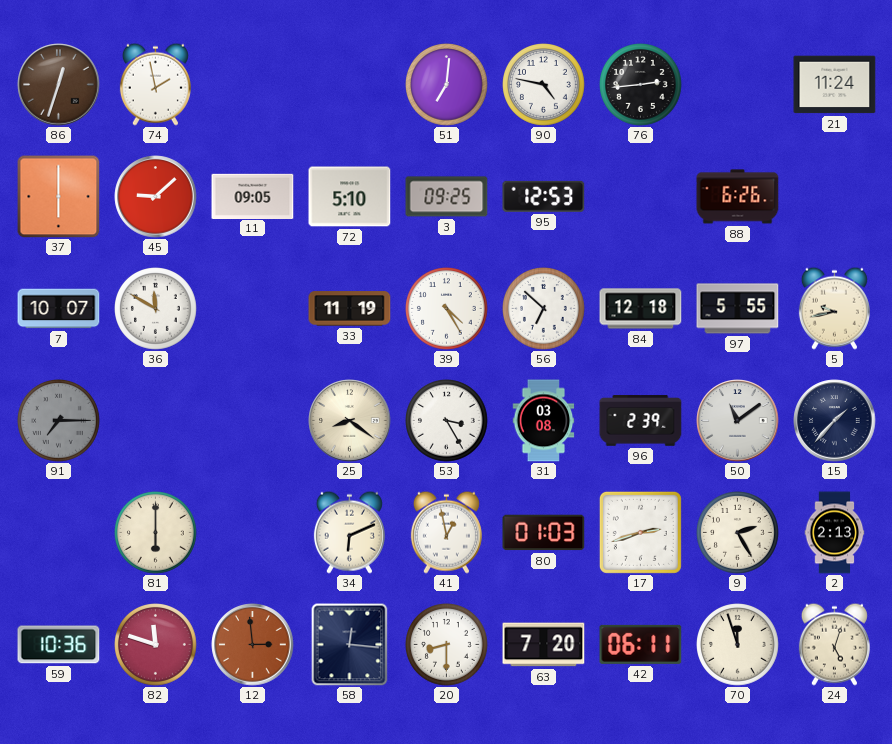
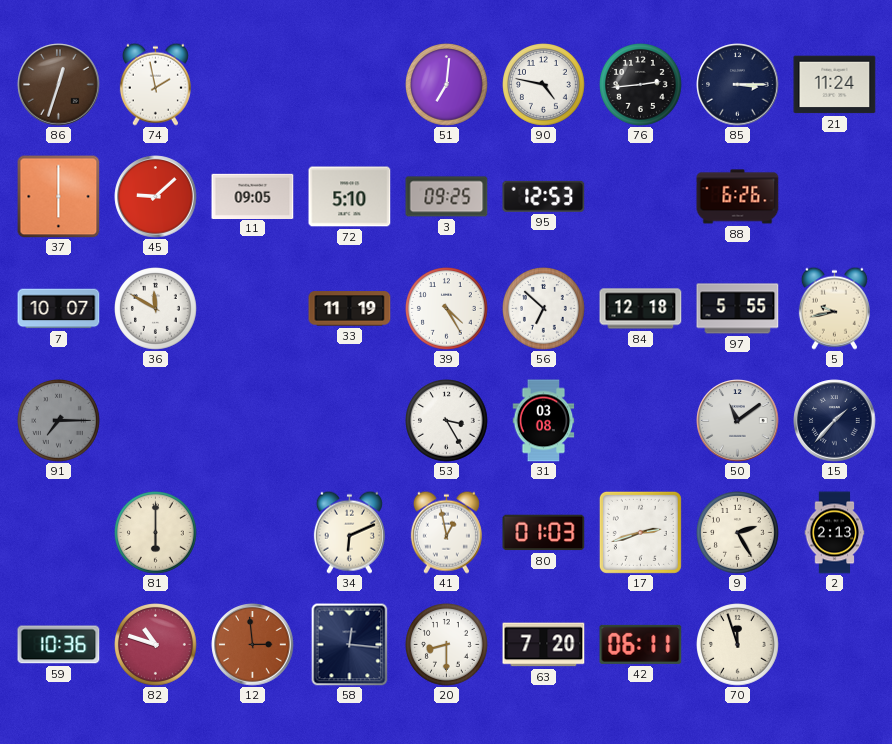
85: none -> 3:15
25: 8:21 -> none
96: 2:39 -> none
82: 11:48 -> 10:48
24: 5:03 -> none
